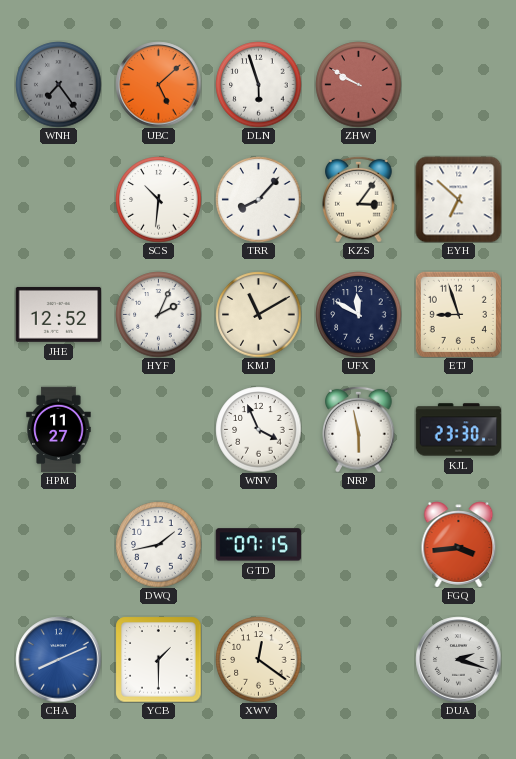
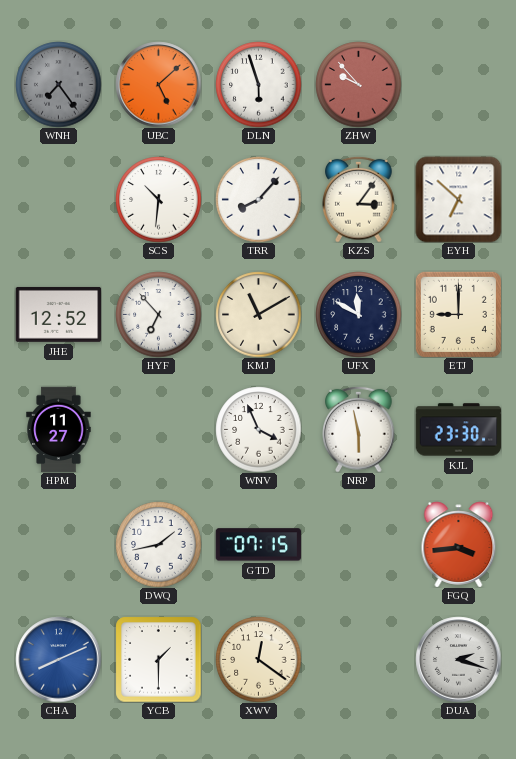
ZHW: 9:50 -> 9:53
HYF: 2:04 -> 6:53
ETJ: 8:57 -> 9:00
